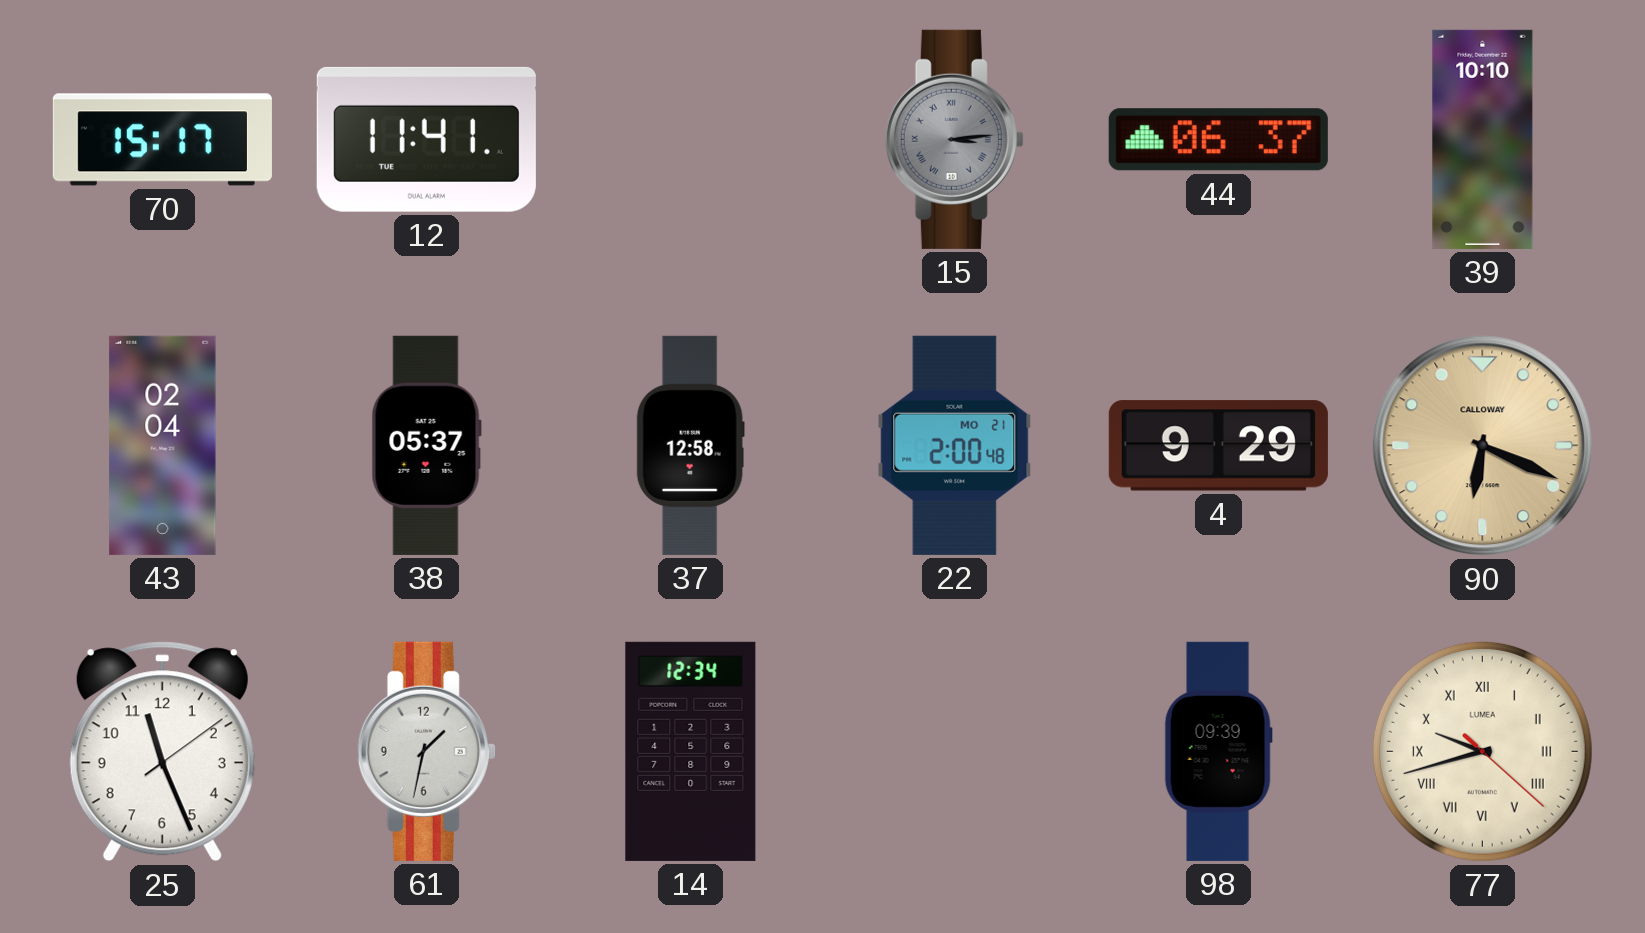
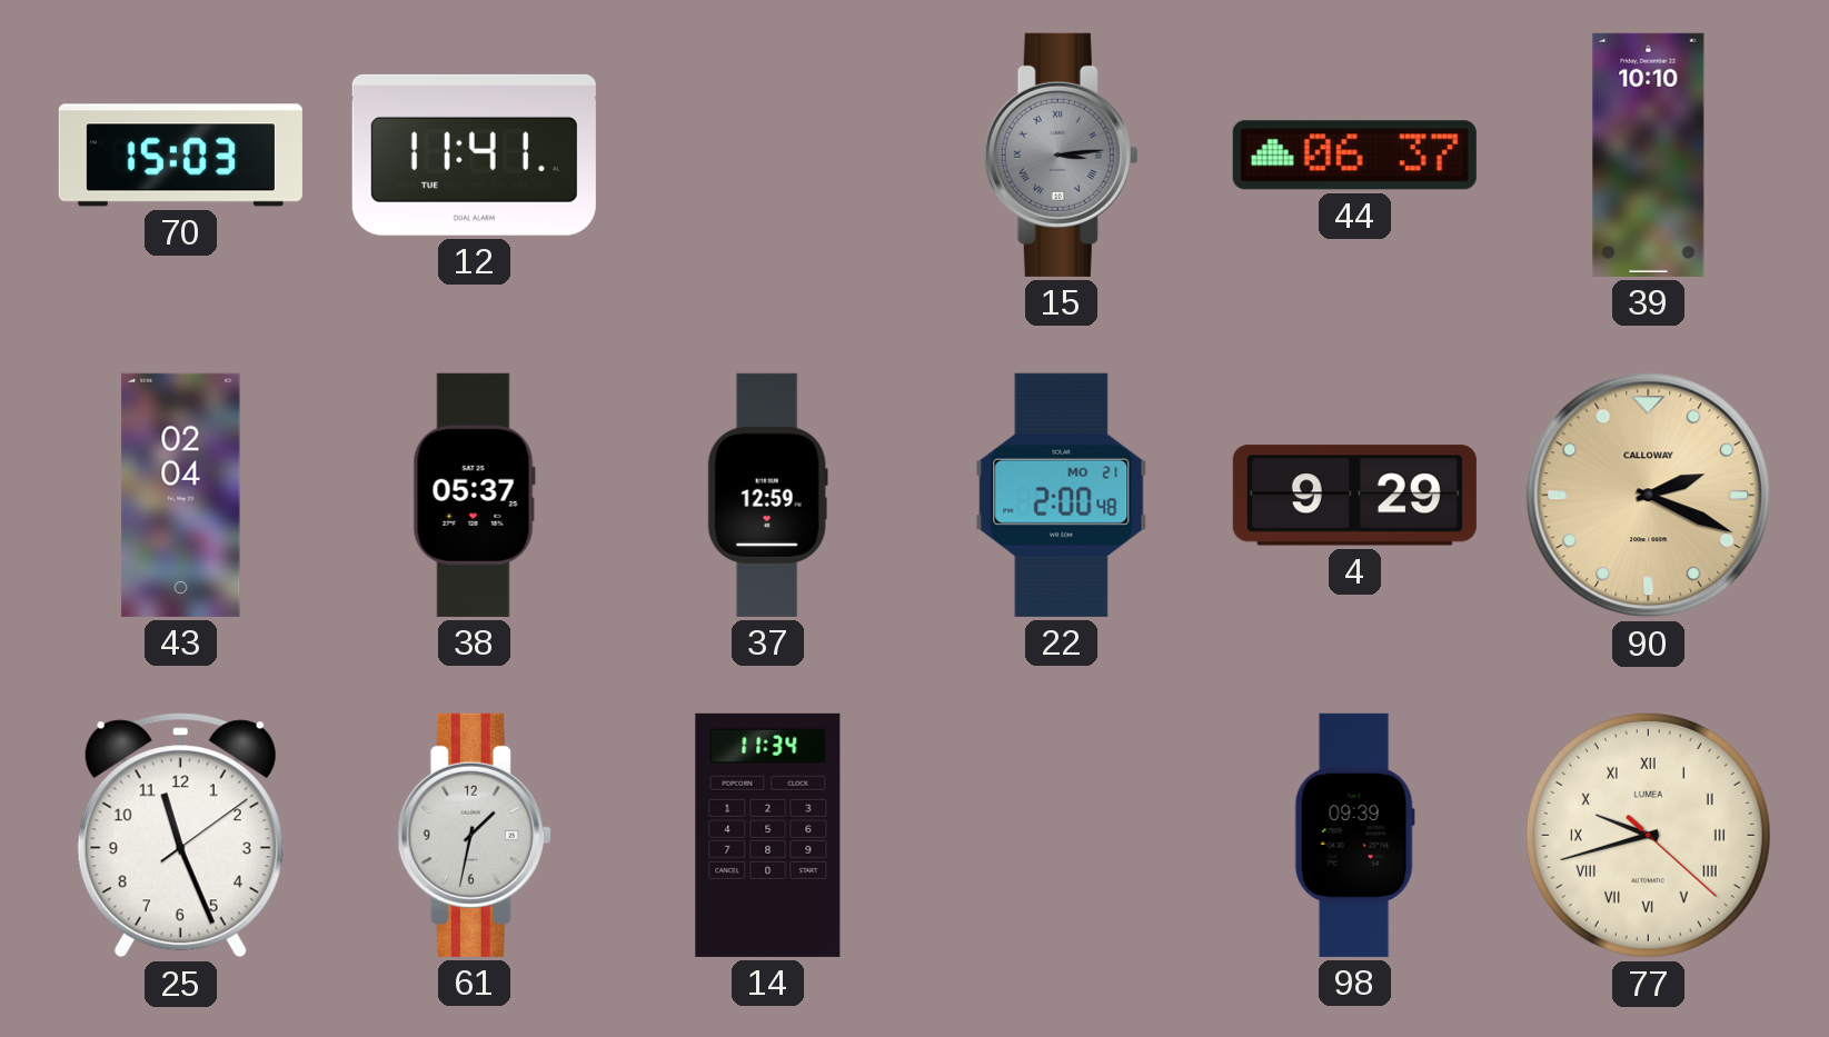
70: 15:17 -> 15:03
37: 12:58 -> 12:59
90: 6:19 -> 2:19
14: 12:34 -> 11:34
